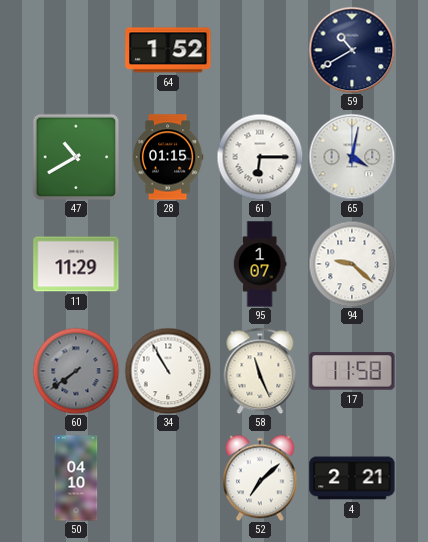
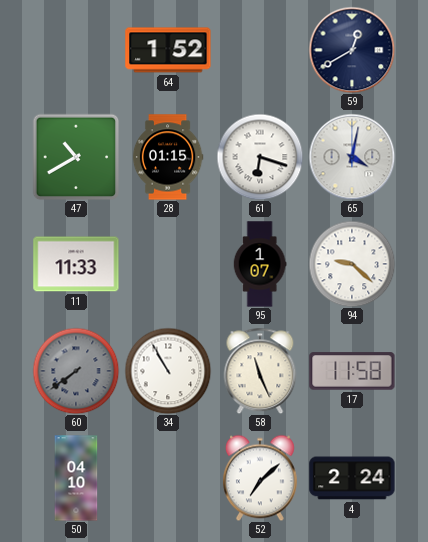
59: 10:40 -> 12:40
61: 6:15 -> 6:18
11: 11:29 -> 11:33
4: 2:21 -> 2:24
